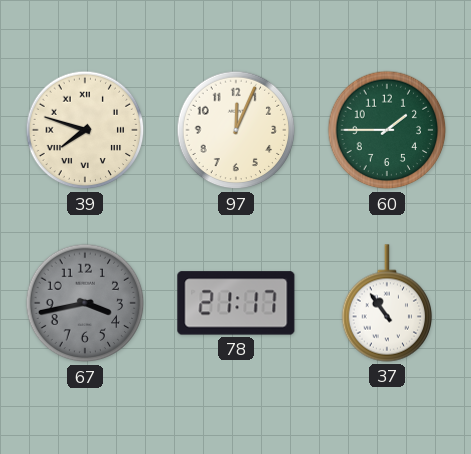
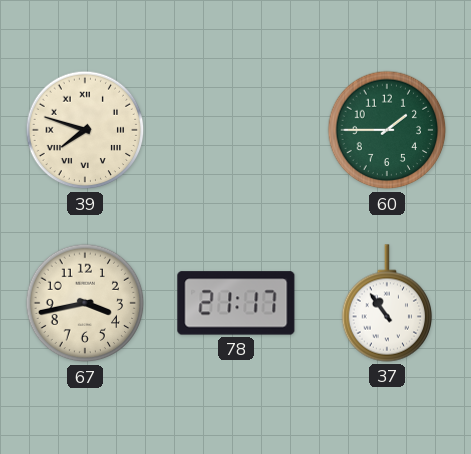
97: 12:04 -> none
67 dial: grey -> cream
